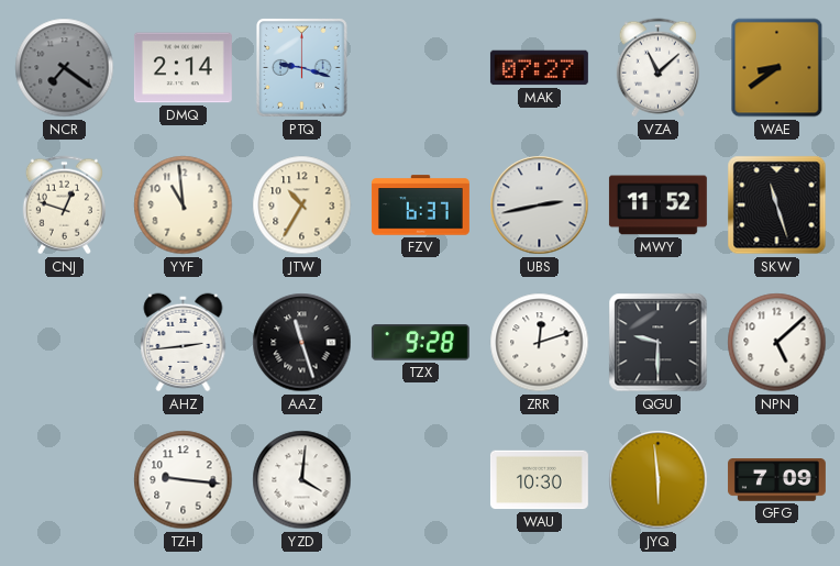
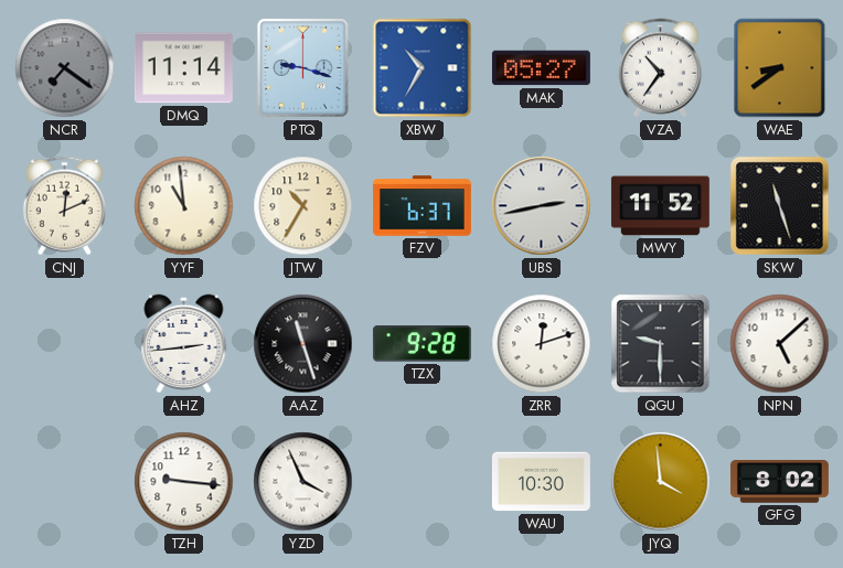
DMQ: 2:14 -> 11:14
XBW: none -> 10:35
MAK: 07:27 -> 05:27
VZA: 11:08 -> 10:36
CNJ: 12:48 -> 12:11
YZD: 4:01 -> 3:56
JYQ: 5:59 -> 3:59
GFG: 7:09 -> 8:02
